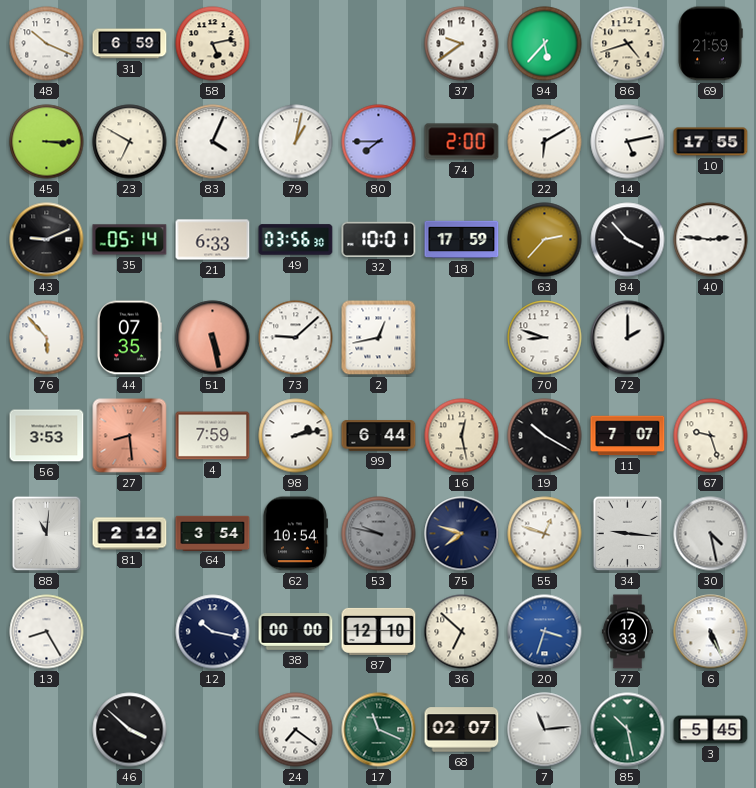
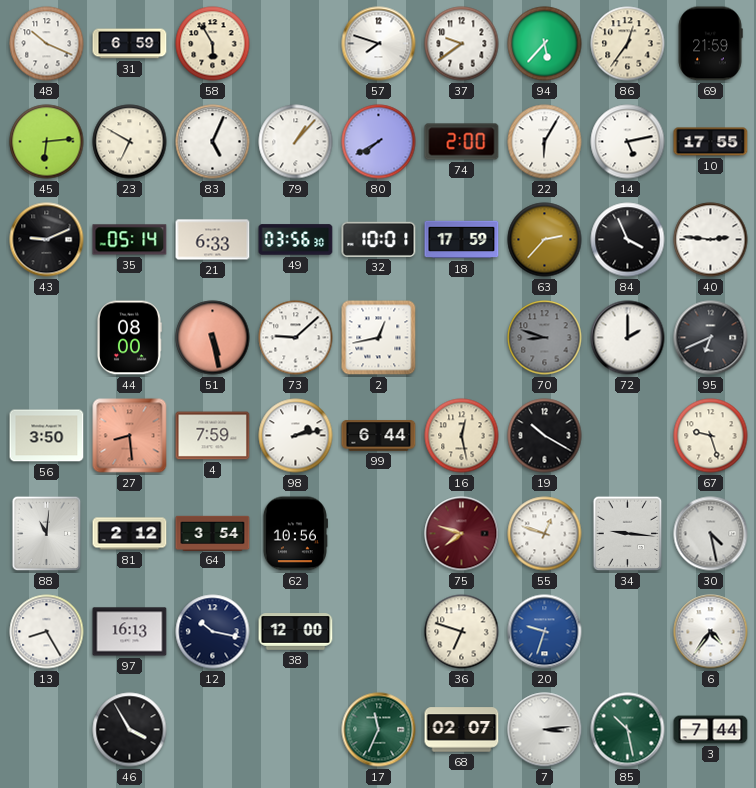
58: 5:13 -> 5:55
57: none -> 7:48
86: 4:42 -> 12:36
45: 3:15 -> 6:14
83: 4:04 -> 5:04
79: 1:02 -> 1:07
80: 7:45 -> 7:40
22: 6:10 -> 6:05
84: 3:53 -> 3:56
76: 5:53 -> none
44: 07:35 -> 08:00
70 dial: white -> grey
95: none -> 6:41
56: 3:53 -> 3:50
11: 7:07 -> none
62: 10:54 -> 10:56
53: 9:47 -> none
75 dial: navy -> burgundy
97: none -> 16:13
38: 00:00 -> 12:00
87: 12:10 -> none
36: 6:52 -> 6:48
20: 3:33 -> 9:33
77: 17:33 -> none
6: 5:26 -> 4:36
46: 3:52 -> 3:55
24: 7:21 -> none
17: 11:19 -> 11:34
7: 11:14 -> 3:14
3: 5:45 -> 7:44
